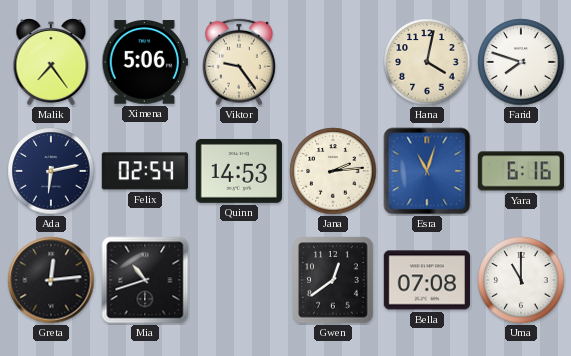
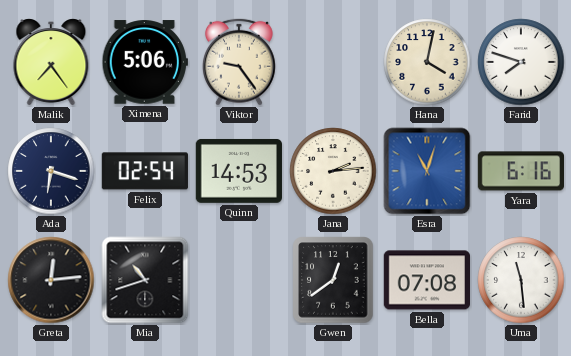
Ada: 6:13 -> 6:18
Uma: 11:00 -> 11:29
